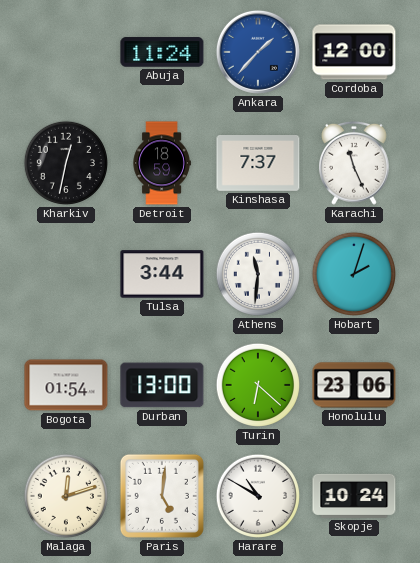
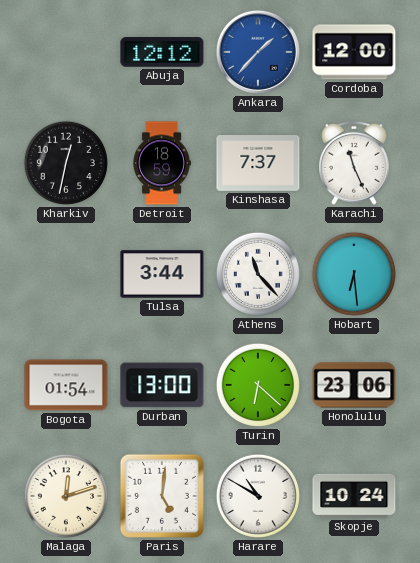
Abuja: 11:24 -> 12:12
Athens: 11:31 -> 11:23
Hobart: 2:03 -> 6:29
